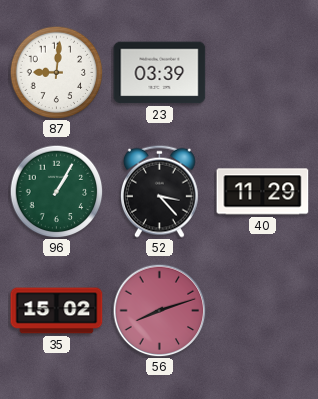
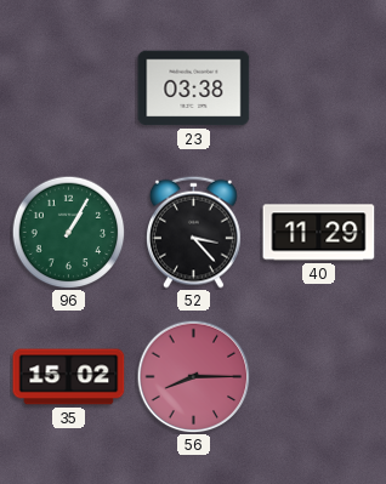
87: 9:01 -> none
23: 03:39 -> 03:38
56: 8:12 -> 8:15
